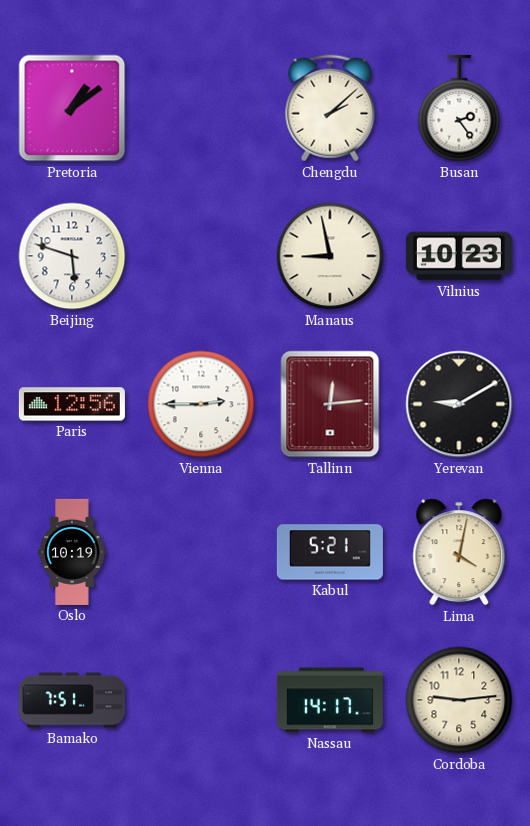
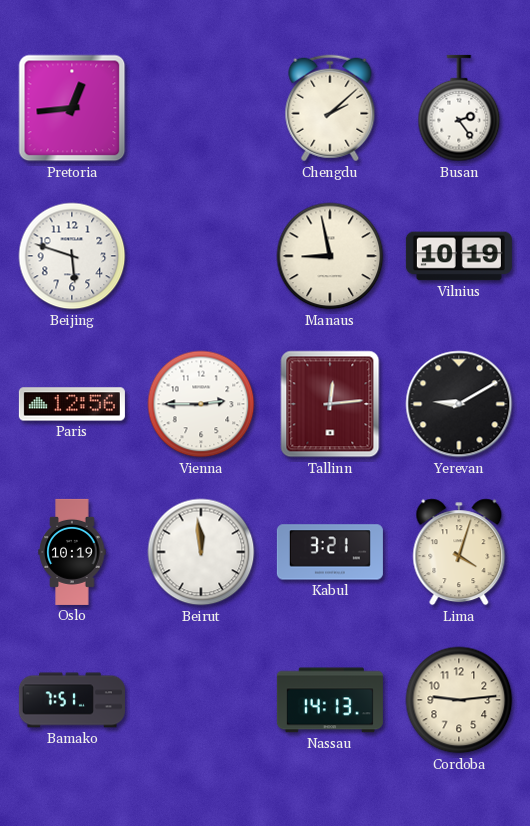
Pretoria: 1:09 -> 12:44
Vilnius: 10:23 -> 10:19
Beirut: none -> 11:59
Kabul: 5:21 -> 3:21
Lima: 4:02 -> 4:03
Nassau: 14:17 -> 14:13
